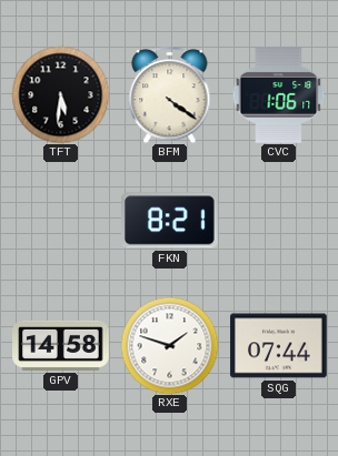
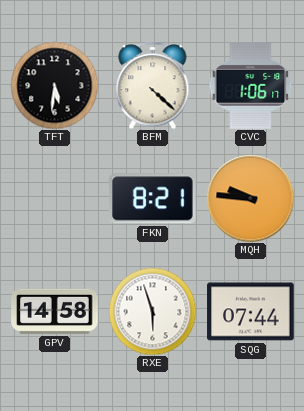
BFM: 4:21 -> 4:22
MQH: none -> 9:46
RXE: 1:48 -> 5:57
